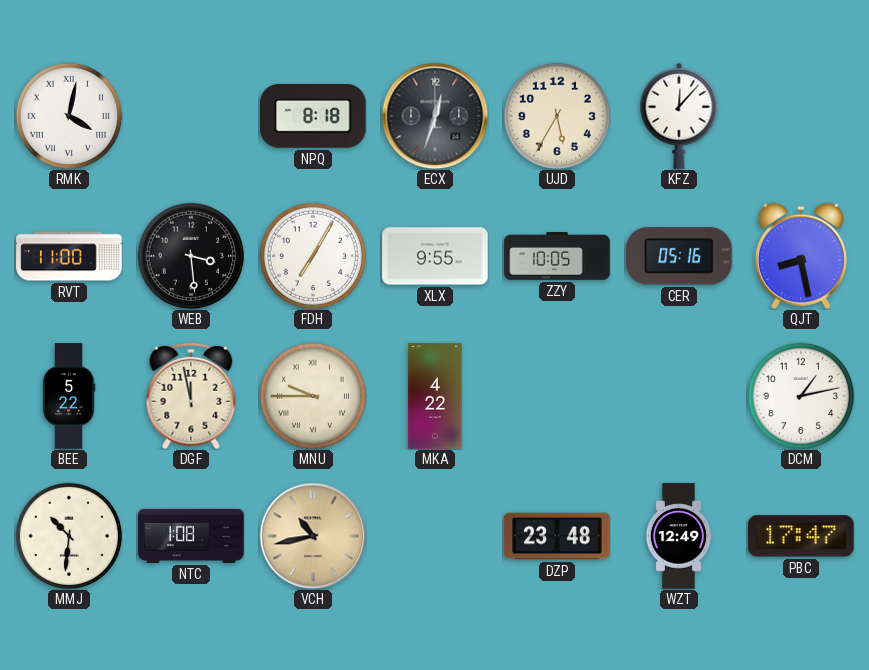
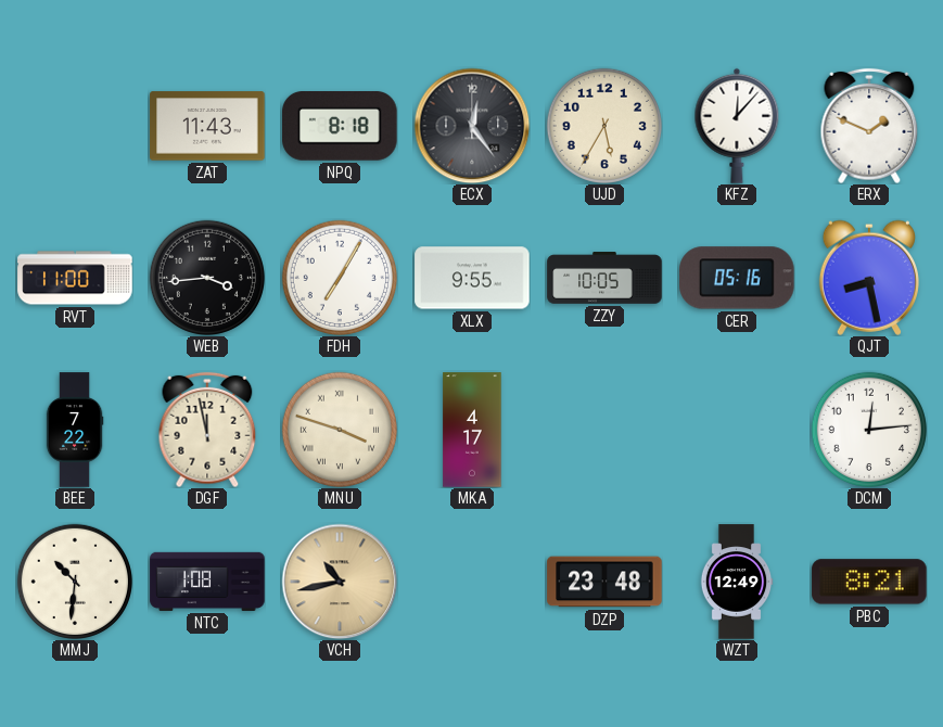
RMK: 4:02 -> none
ZAT: none -> 11:43
ECX: 12:33 -> 12:24
ERX: none -> 1:49
WEB: 3:29 -> 3:44
BEE: 5:22 -> 7:22
MNU: 9:45 -> 3:48
MKA: 4:22 -> 4:17
DCM: 1:13 -> 12:14
PBC: 17:47 -> 8:21
